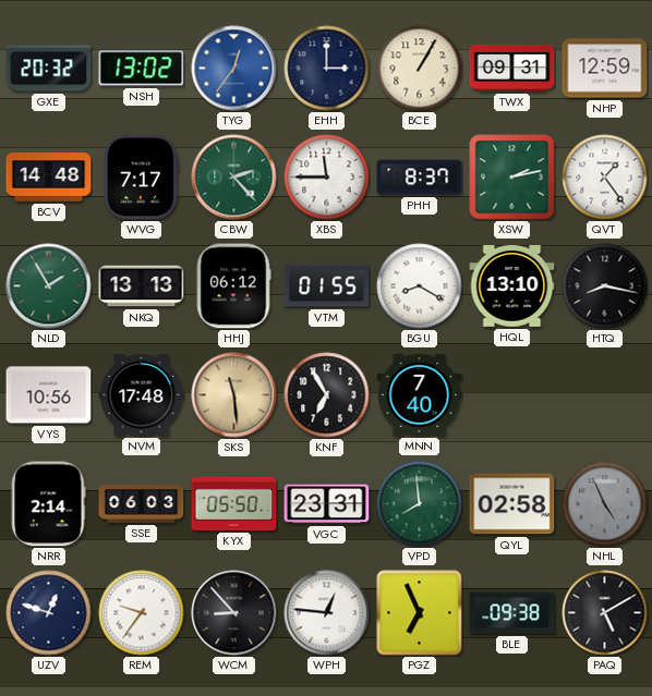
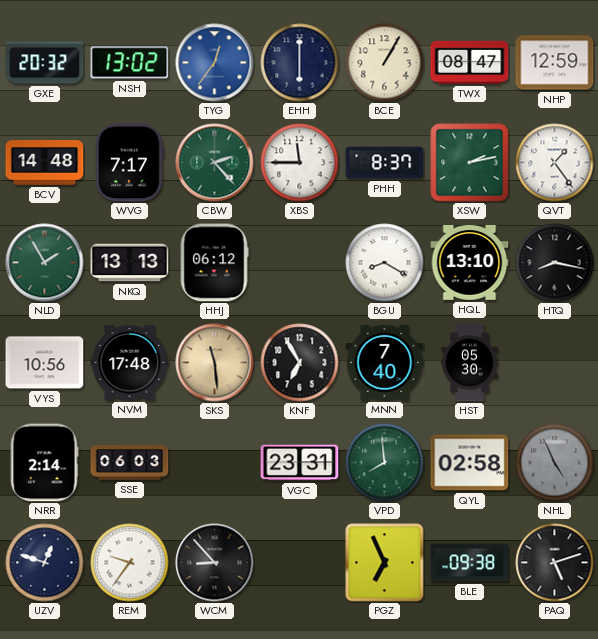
EHH: 3:00 -> 6:00
TWX: 09:31 -> 08:47
VTM: 01:55 -> none
HST: none -> 05:30
KYX: 05:50 -> none
WPH: 12:46 -> none
PAQ: 5:10 -> 5:12
